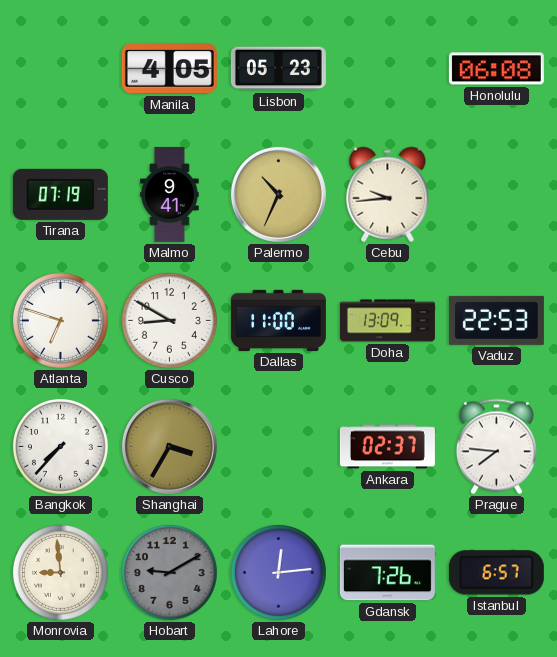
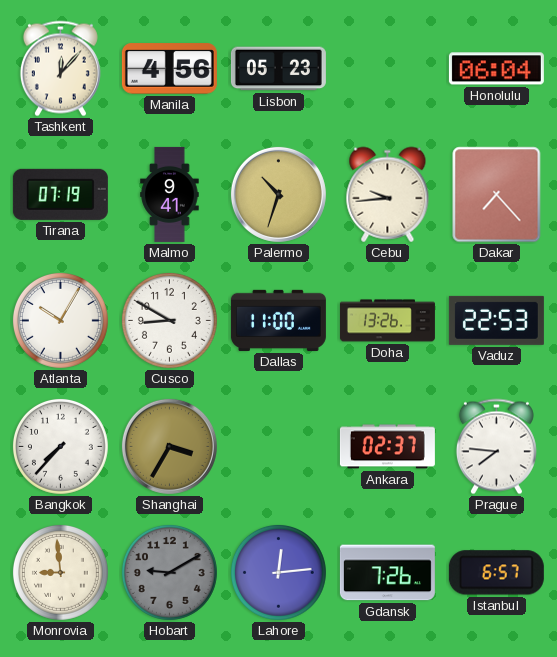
Tashkent: none -> 12:07
Manila: 4:05 -> 4:56
Honolulu: 06:08 -> 06:04
Palermo: 10:34 -> 10:33
Dakar: none -> 7:23
Atlanta: 6:48 -> 10:05
Doha: 13:09 -> 13:26
